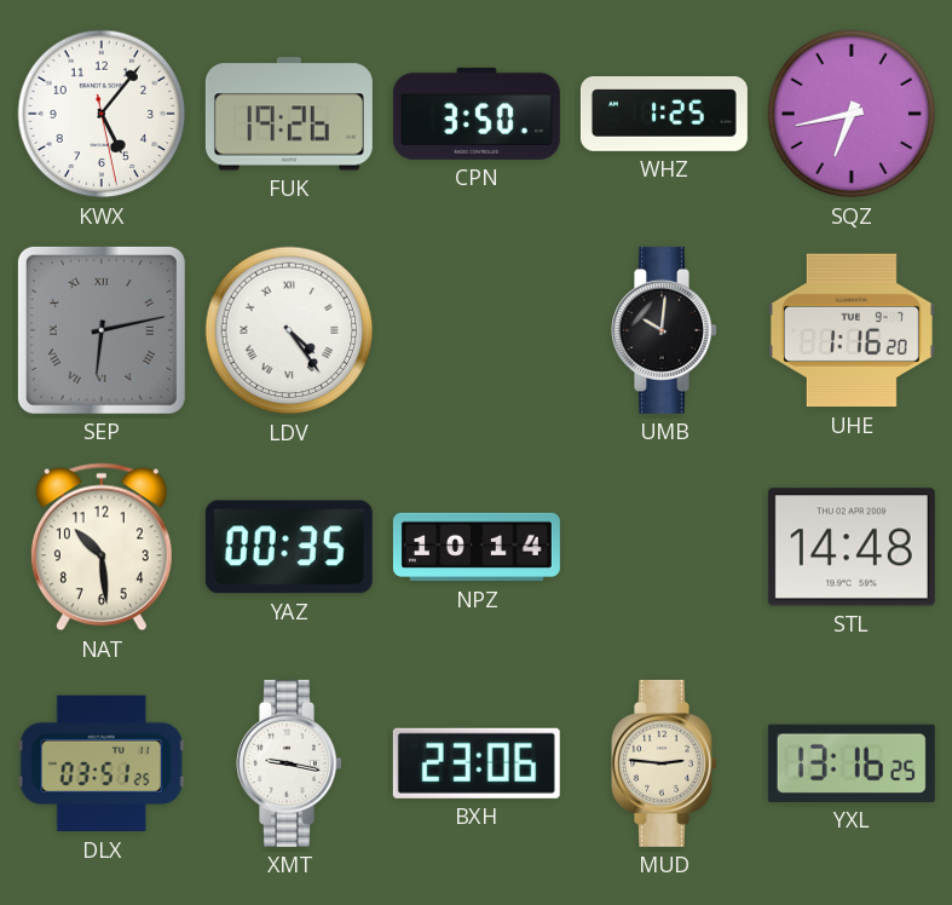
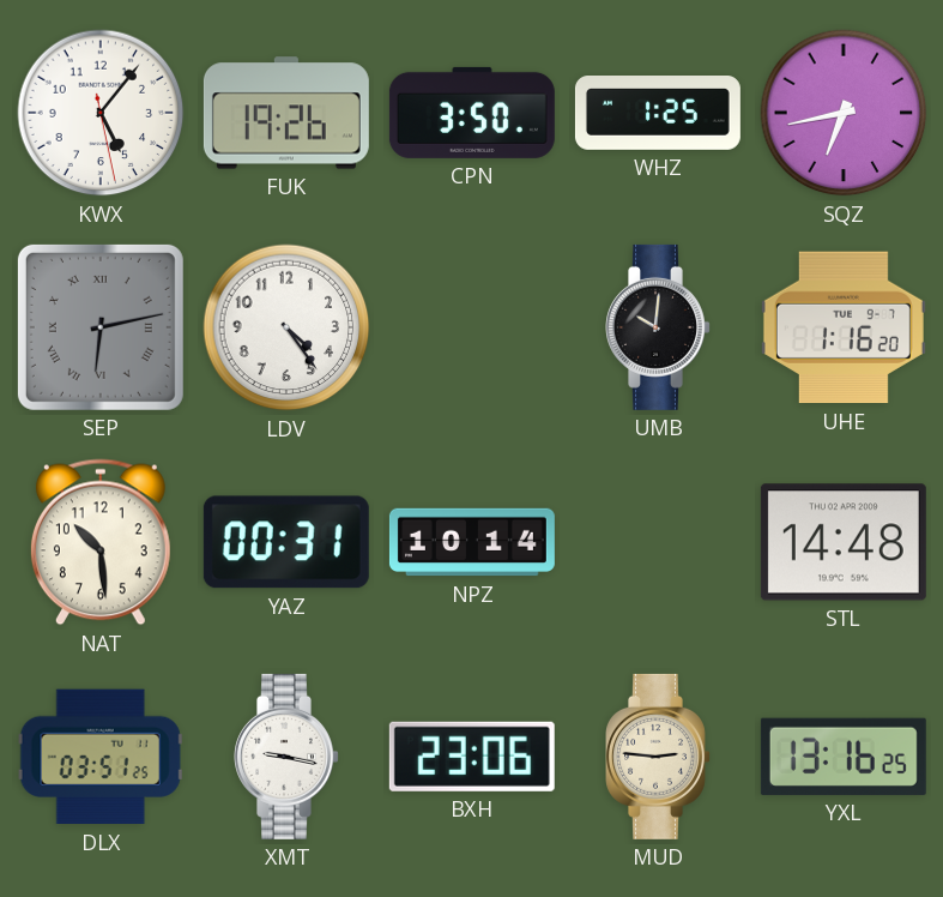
LDV numerals: Roman -> Arabic
YAZ: 00:35 -> 00:31
